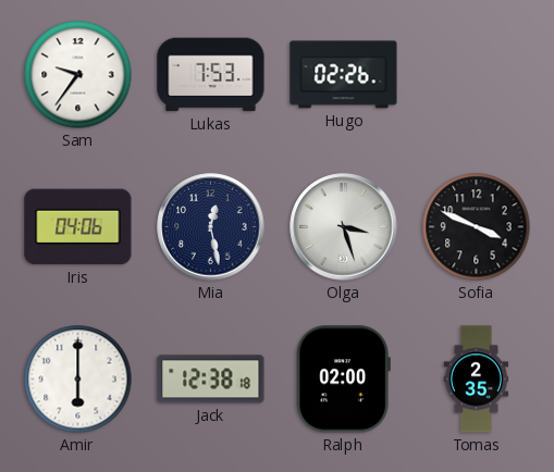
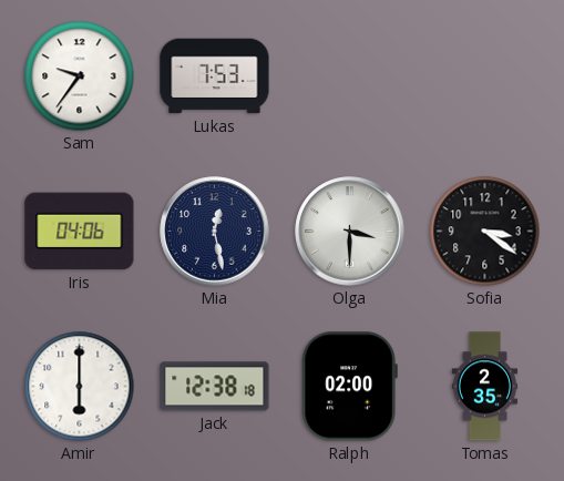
Hugo: 02:26 -> none
Olga: 3:27 -> 3:30
Sofia: 3:49 -> 3:21
